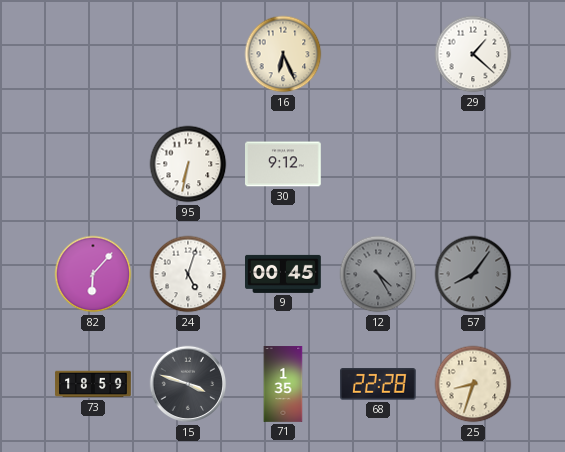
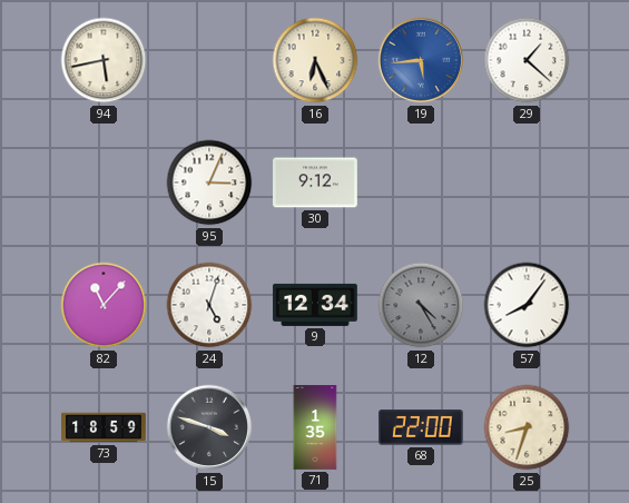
94: none -> 5:43
19: none -> 5:44
95: 6:32 -> 3:04
82: 6:07 -> 11:07
9: 00:45 -> 12:34
57 dial: grey -> white
68: 22:28 -> 22:00
